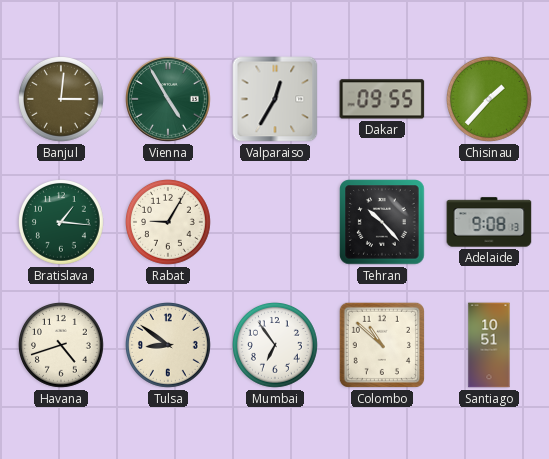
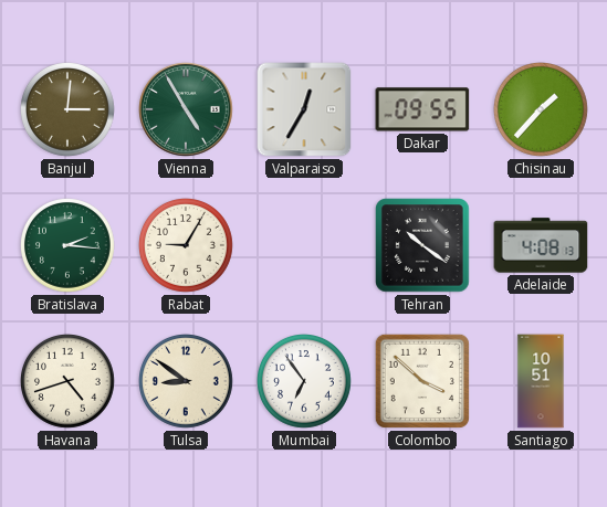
Bratislava: 1:16 -> 2:16
Tehran: 10:23 -> 10:21
Adelaide: 9:08 -> 4:08
Colombo: 10:52 -> 3:52
